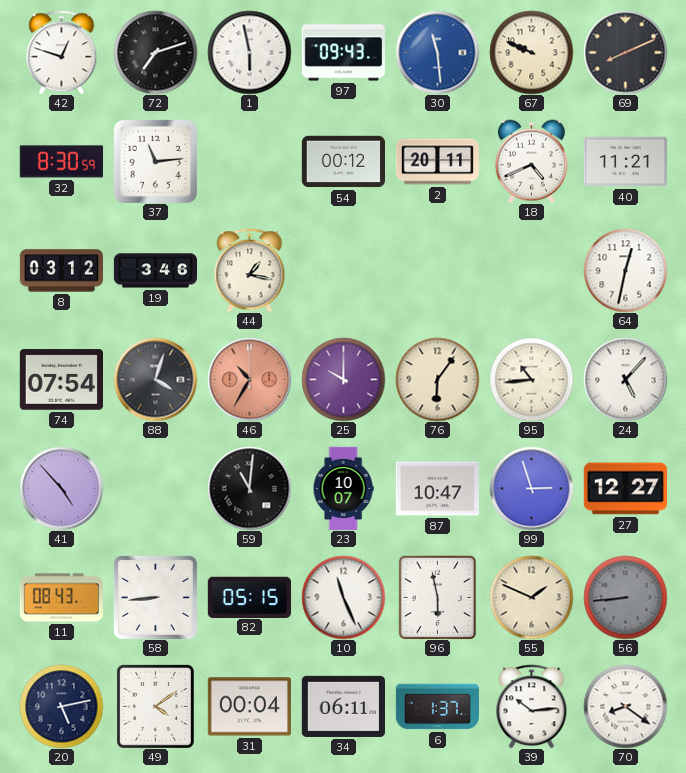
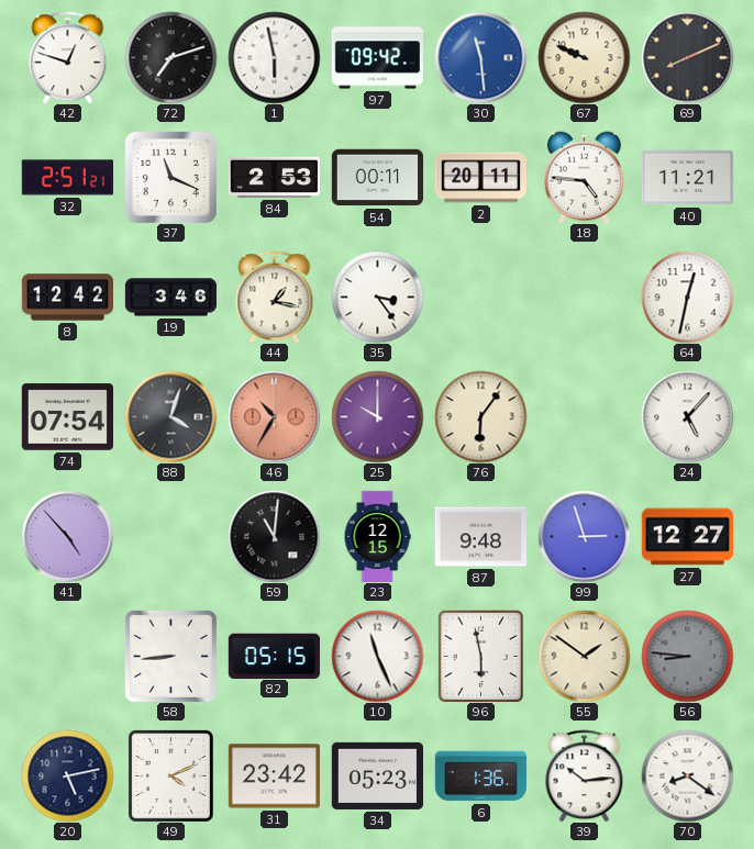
97: 09:43 -> 09:42
32: 8:30 -> 2:51
37: 11:14 -> 11:19
84: none -> 2:53
54: 00:12 -> 00:11
18: 4:41 -> 4:46
8: 03:12 -> 12:42
35: none -> 3:24
95: 10:44 -> none
23: 10:07 -> 12:15
87: 10:47 -> 9:48
11: 08:43 -> none
55: 1:49 -> 1:51
56: 8:44 -> 8:46
49: 4:09 -> 4:11
31: 00:04 -> 23:42
34: 06:11 -> 05:23
6: 1:37 -> 1:36
